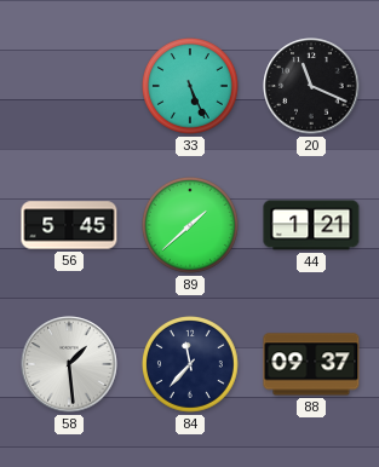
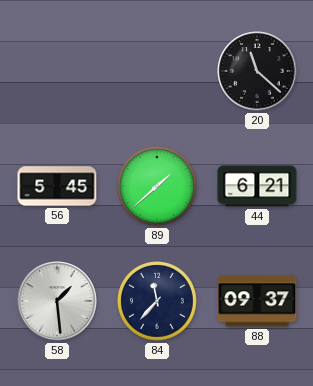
33: 5:26 -> none
20: 11:19 -> 11:22
44: 1:21 -> 6:21
